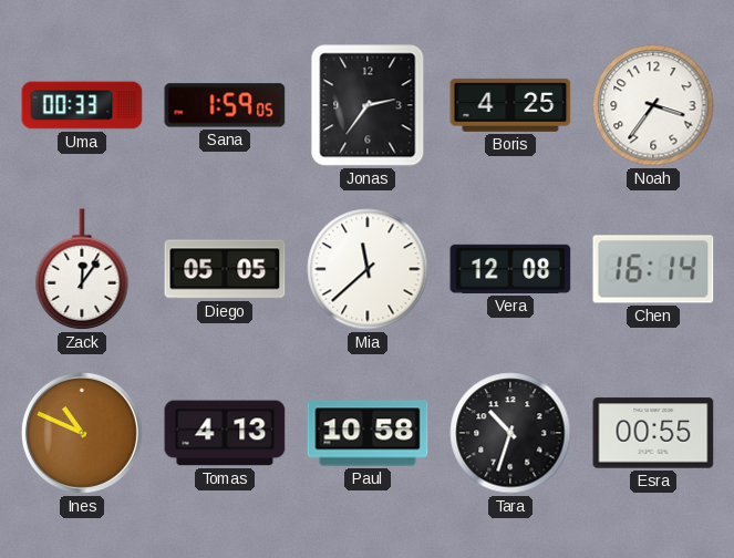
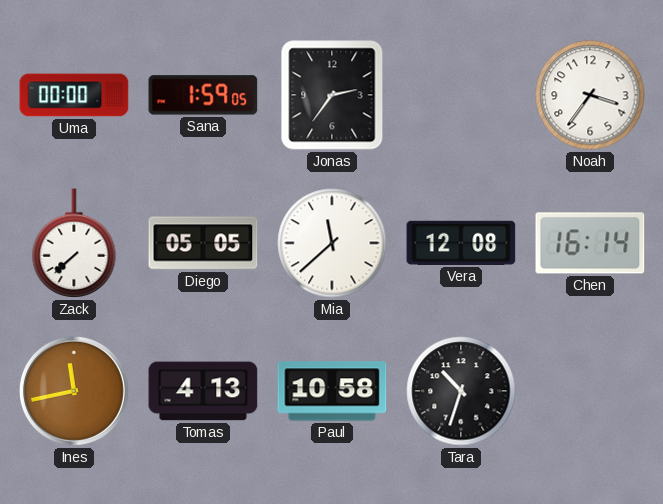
Uma: 00:33 -> 00:00
Boris: 4:25 -> none
Zack: 12:06 -> 7:38
Ines: 10:49 -> 11:43
Esra: 00:55 -> none
